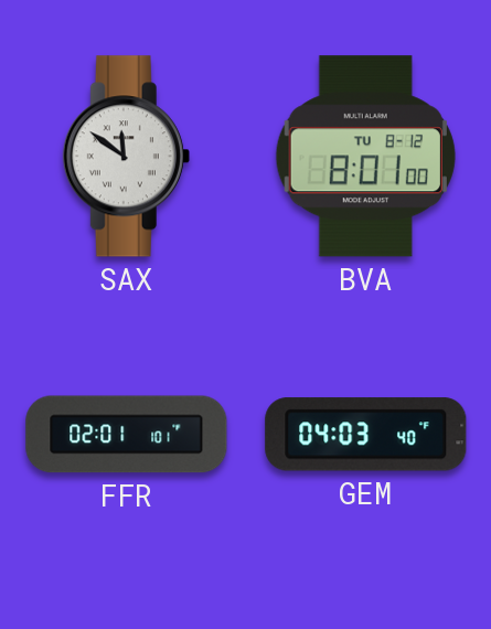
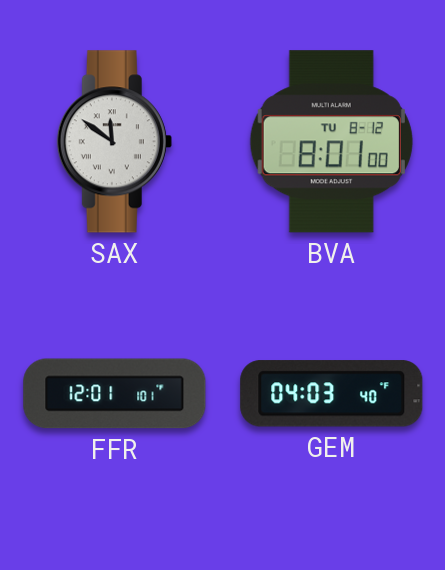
FFR: 02:01 -> 12:01
